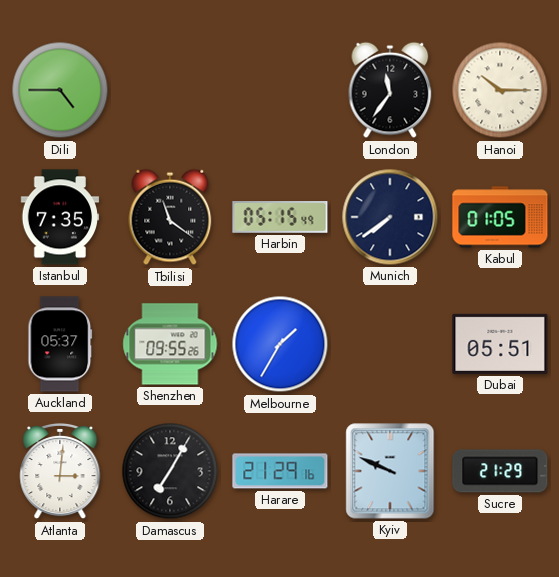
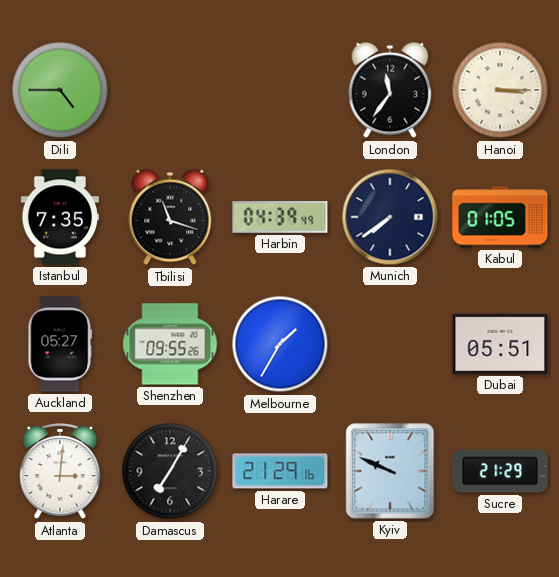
Hanoi: 10:15 -> 3:15
Tbilisi: 11:21 -> 11:18
Harbin: 05:15 -> 04:39
Auckland: 05:37 -> 05:27
